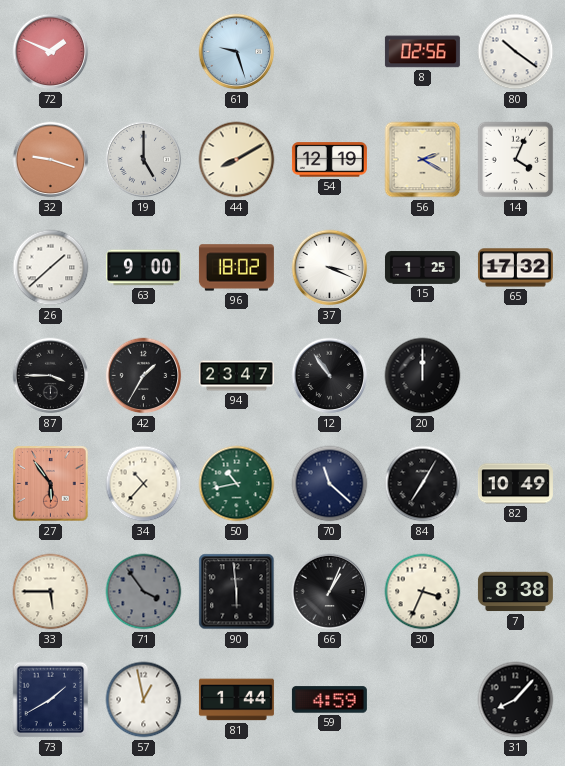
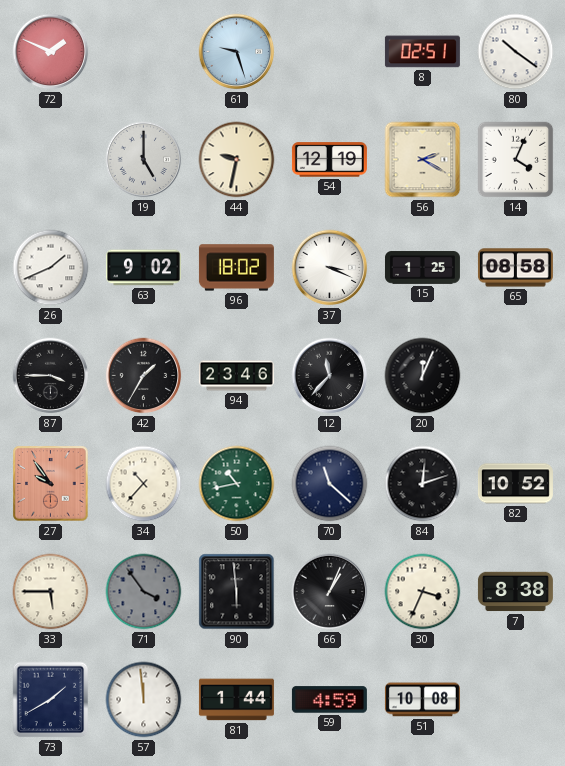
8: 02:56 -> 02:51
32: 9:18 -> none
44: 8:10 -> 9:32
26: 1:38 -> 1:41
63: 9:00 -> 9:02
65: 17:32 -> 08:58
94: 23:47 -> 23:46
12: 10:54 -> 11:37
20: 12:00 -> 12:04
27: 5:54 -> 9:54
84: 7:05 -> 12:12
82: 10:49 -> 10:52
57: 12:58 -> 11:59
51: none -> 10:08
31: 8:07 -> none
